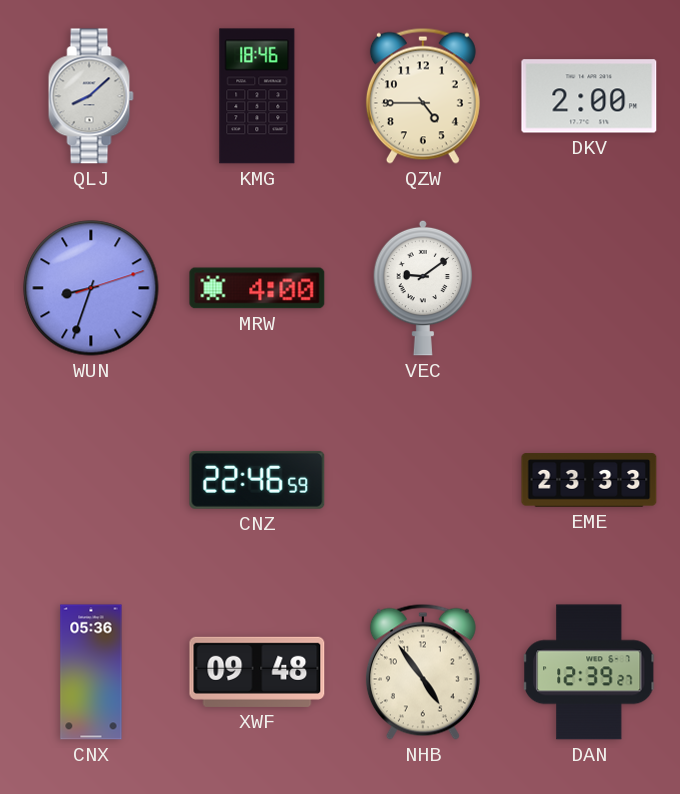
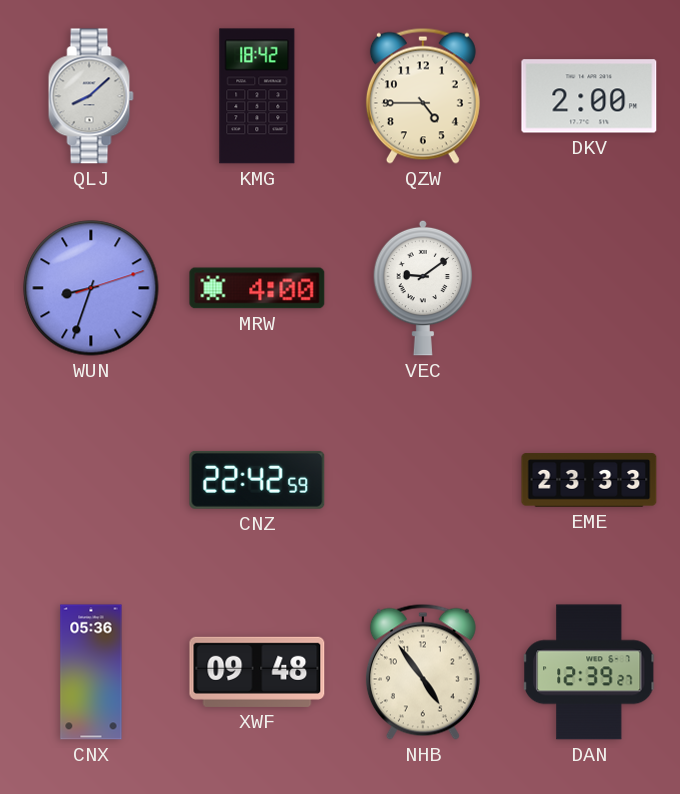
KMG: 18:46 -> 18:42
CNZ: 22:46 -> 22:42
